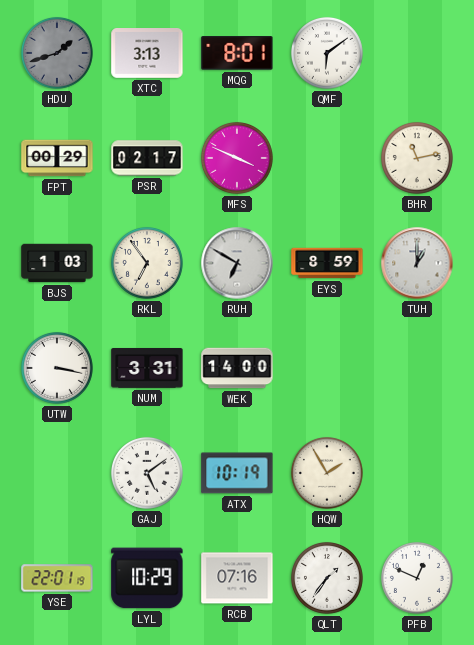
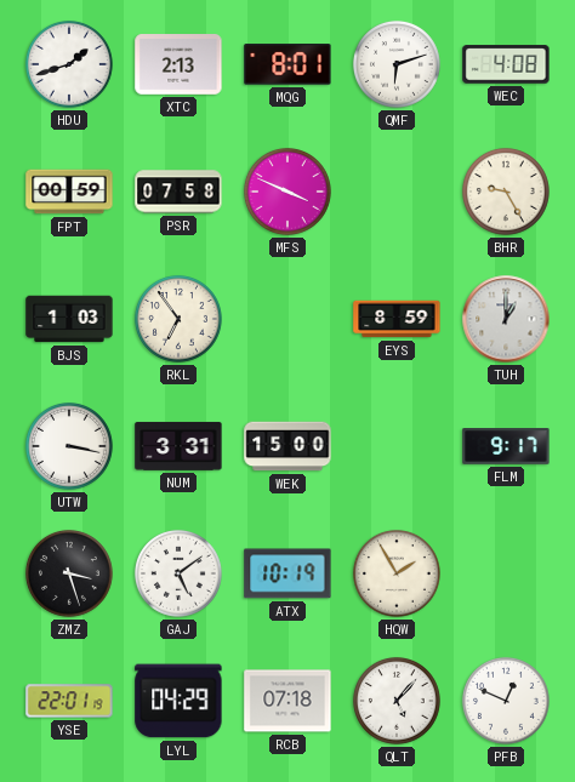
HDU dial: grey -> white
XTC: 3:13 -> 2:13
QMF: 6:09 -> 6:12
WEC: none -> 4:08
FPT: 00:29 -> 00:59
PSR: 02:17 -> 07:58
BHR: 11:13 -> 9:25
RUH: 6:50 -> none
WEK: 14:00 -> 15:00
FLM: none -> 9:17
ZMZ: none -> 3:27
LYL: 10:29 -> 04:29
RCB: 07:16 -> 07:18
QLT: 1:36 -> 5:07
